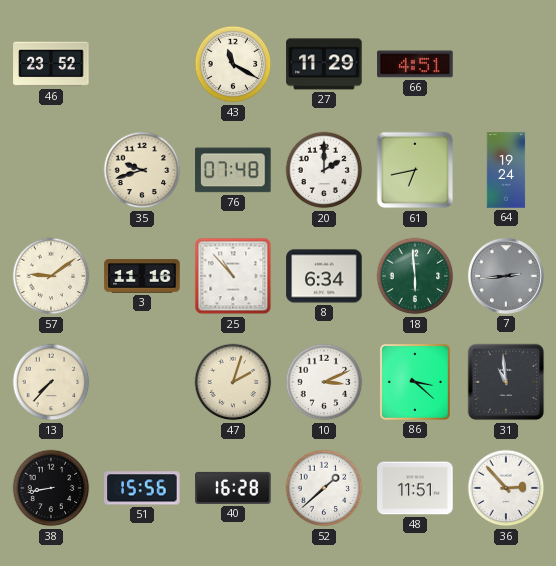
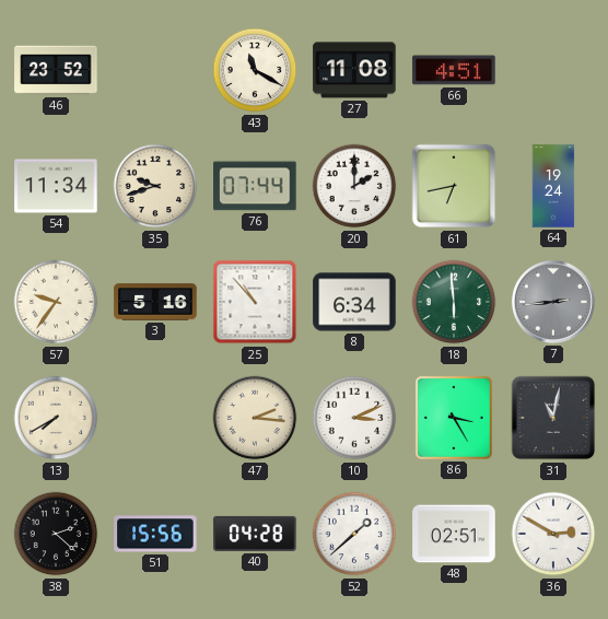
27: 11:29 -> 11:08
54: none -> 11:34
76: 07:48 -> 07:44
57: 9:09 -> 9:36
3: 11:16 -> 5:16
13: 7:37 -> 7:40
47: 2:03 -> 2:16
86: 3:22 -> 3:25
31: 10:59 -> 11:02
38: 8:43 -> 2:22
40: 16:28 -> 04:28
48: 11:51 -> 02:51
36: 2:53 -> 2:50
